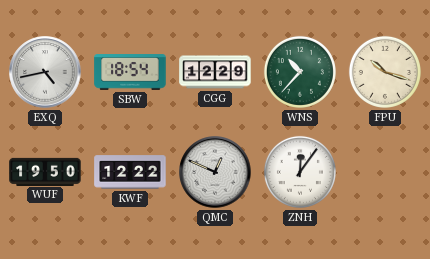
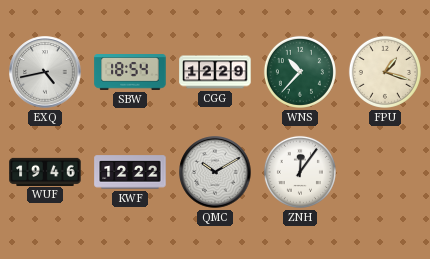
FPU: 10:18 -> 1:18
WUF: 19:50 -> 19:46
QMC: 12:49 -> 10:10
